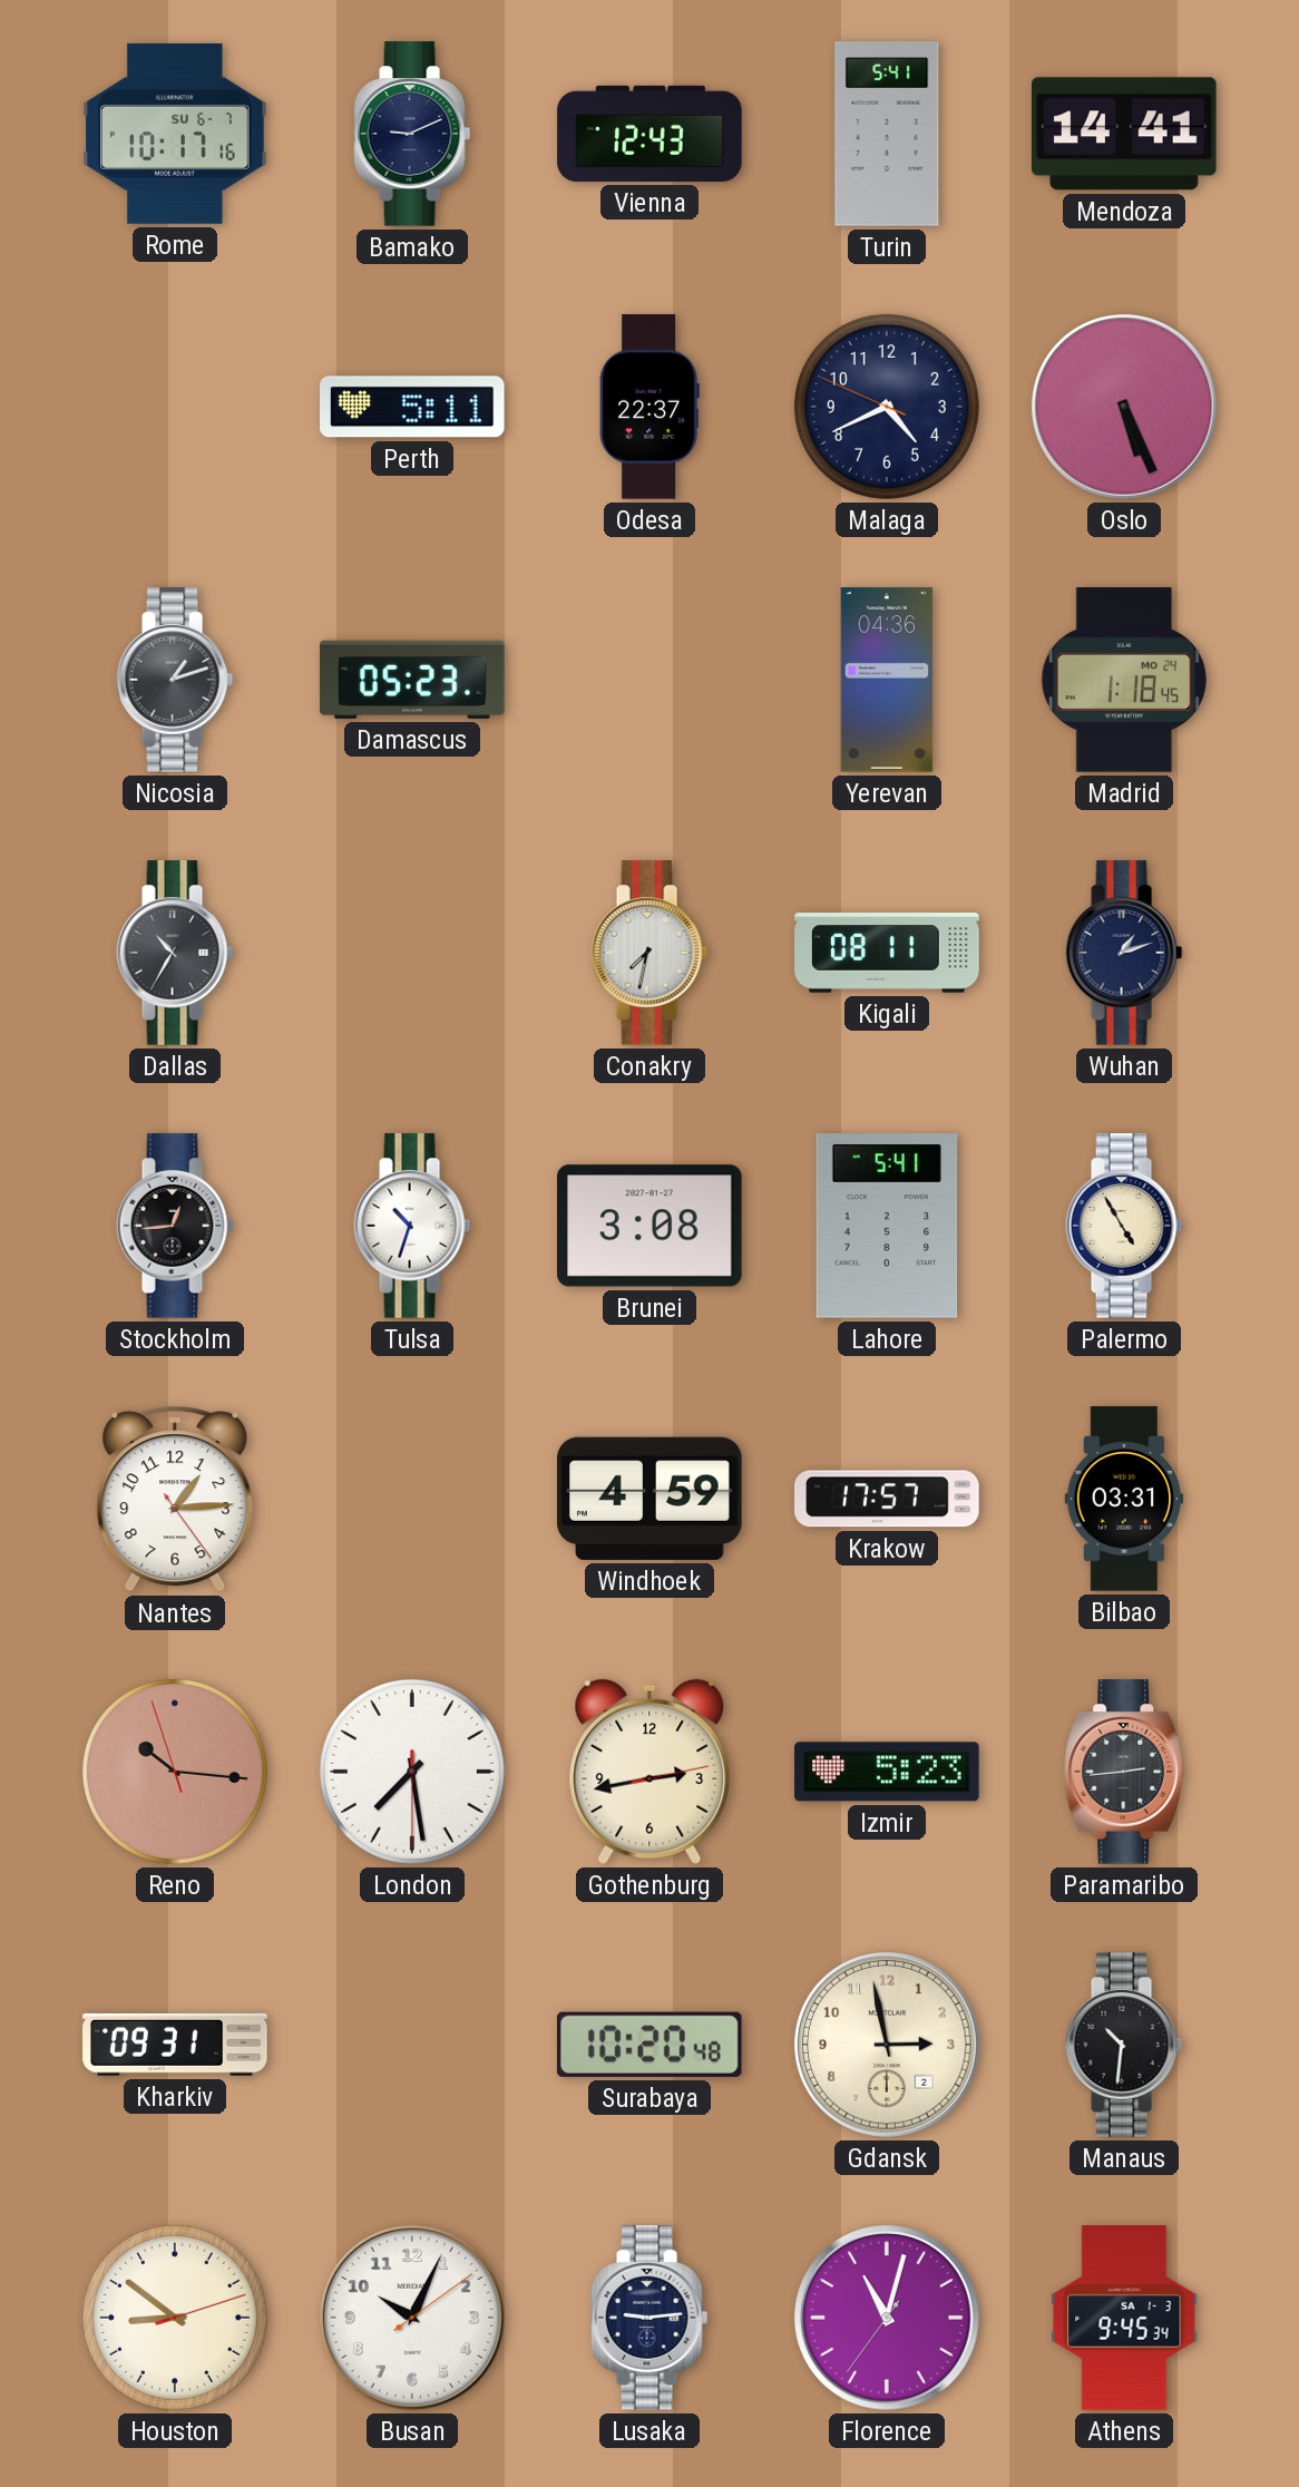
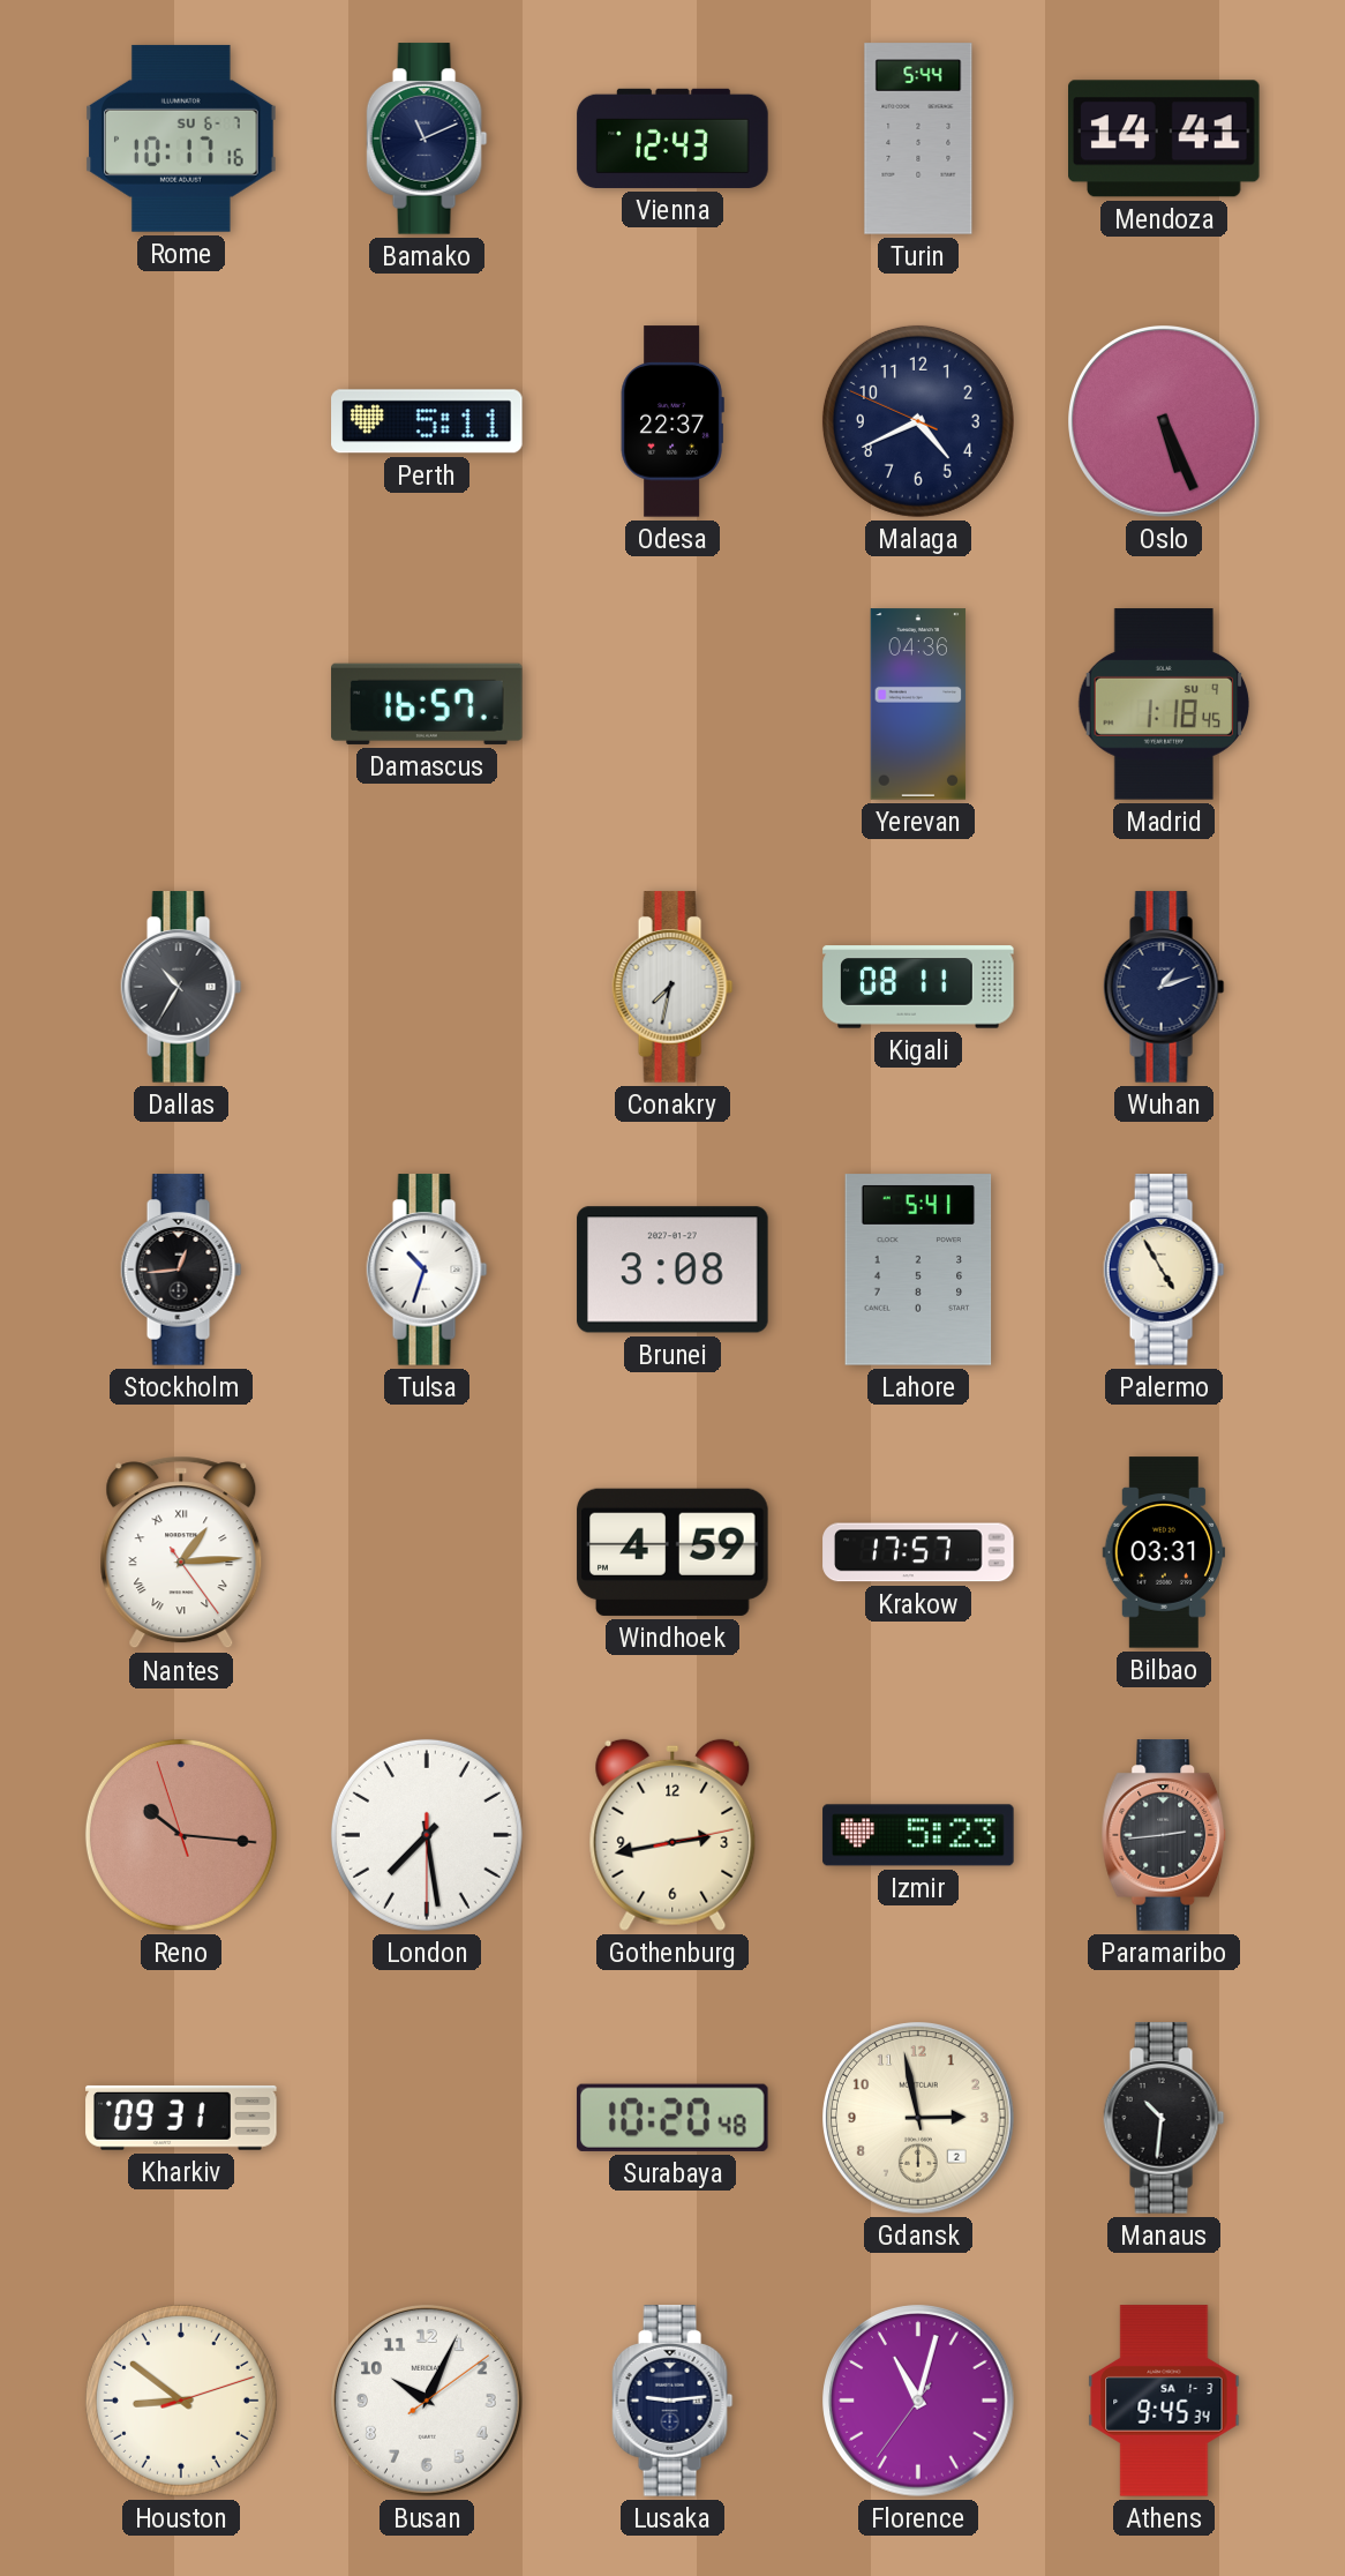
Bamako: 9:11 -> 11:11
Turin: 5:41 -> 5:44
Nicosia: 1:12 -> none
Damascus: 05:23 -> 16:57
Madrid date: MO 24 -> SU 9
Nantes numerals: Arabic -> Roman
